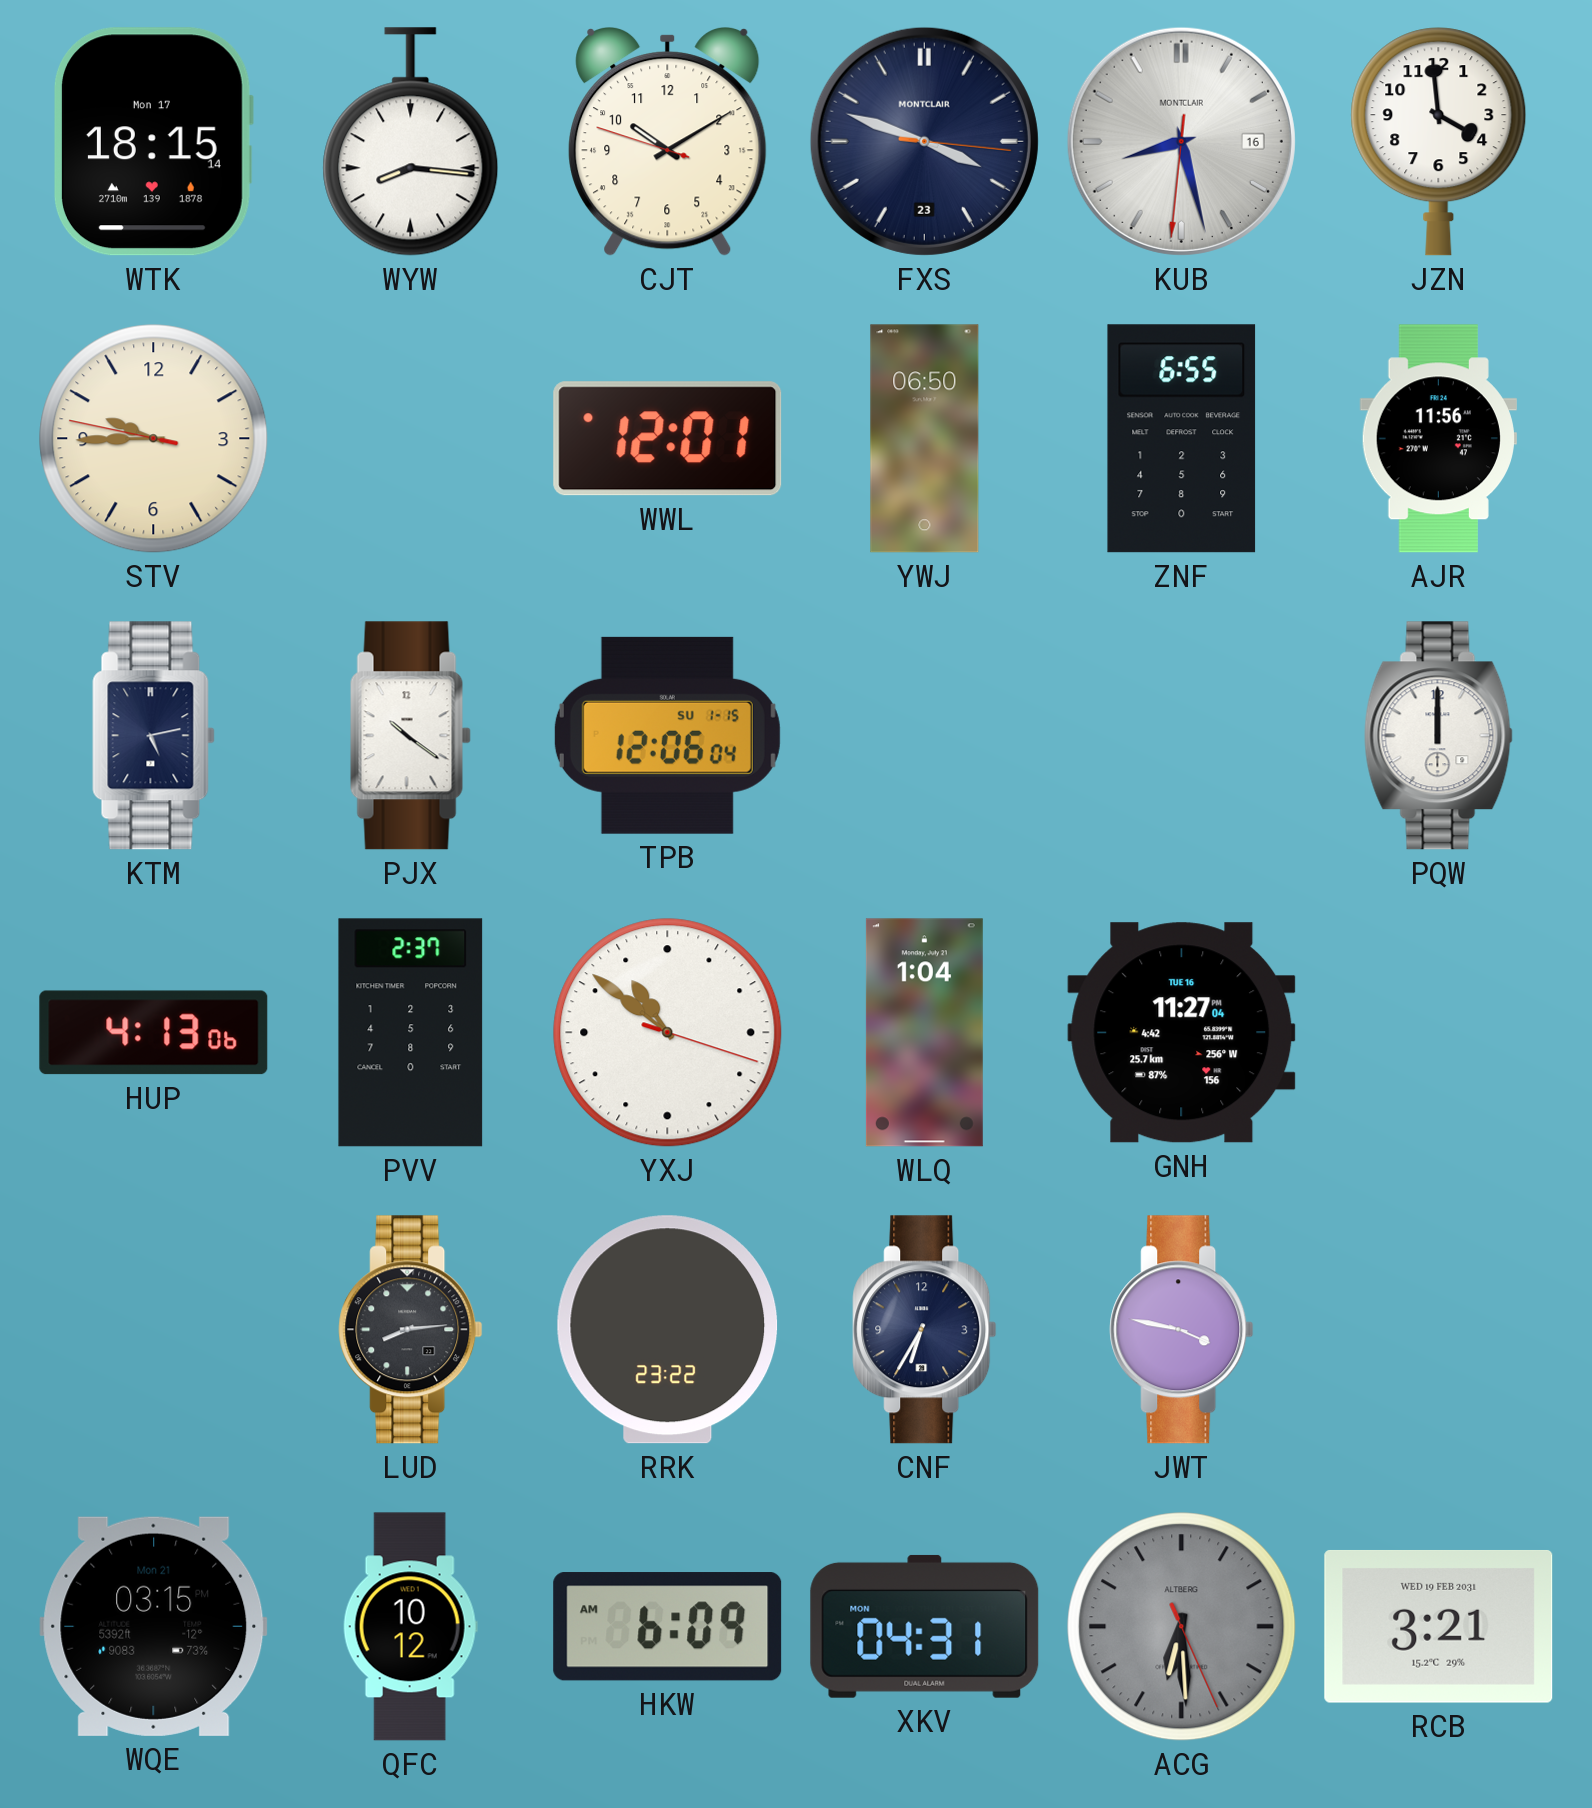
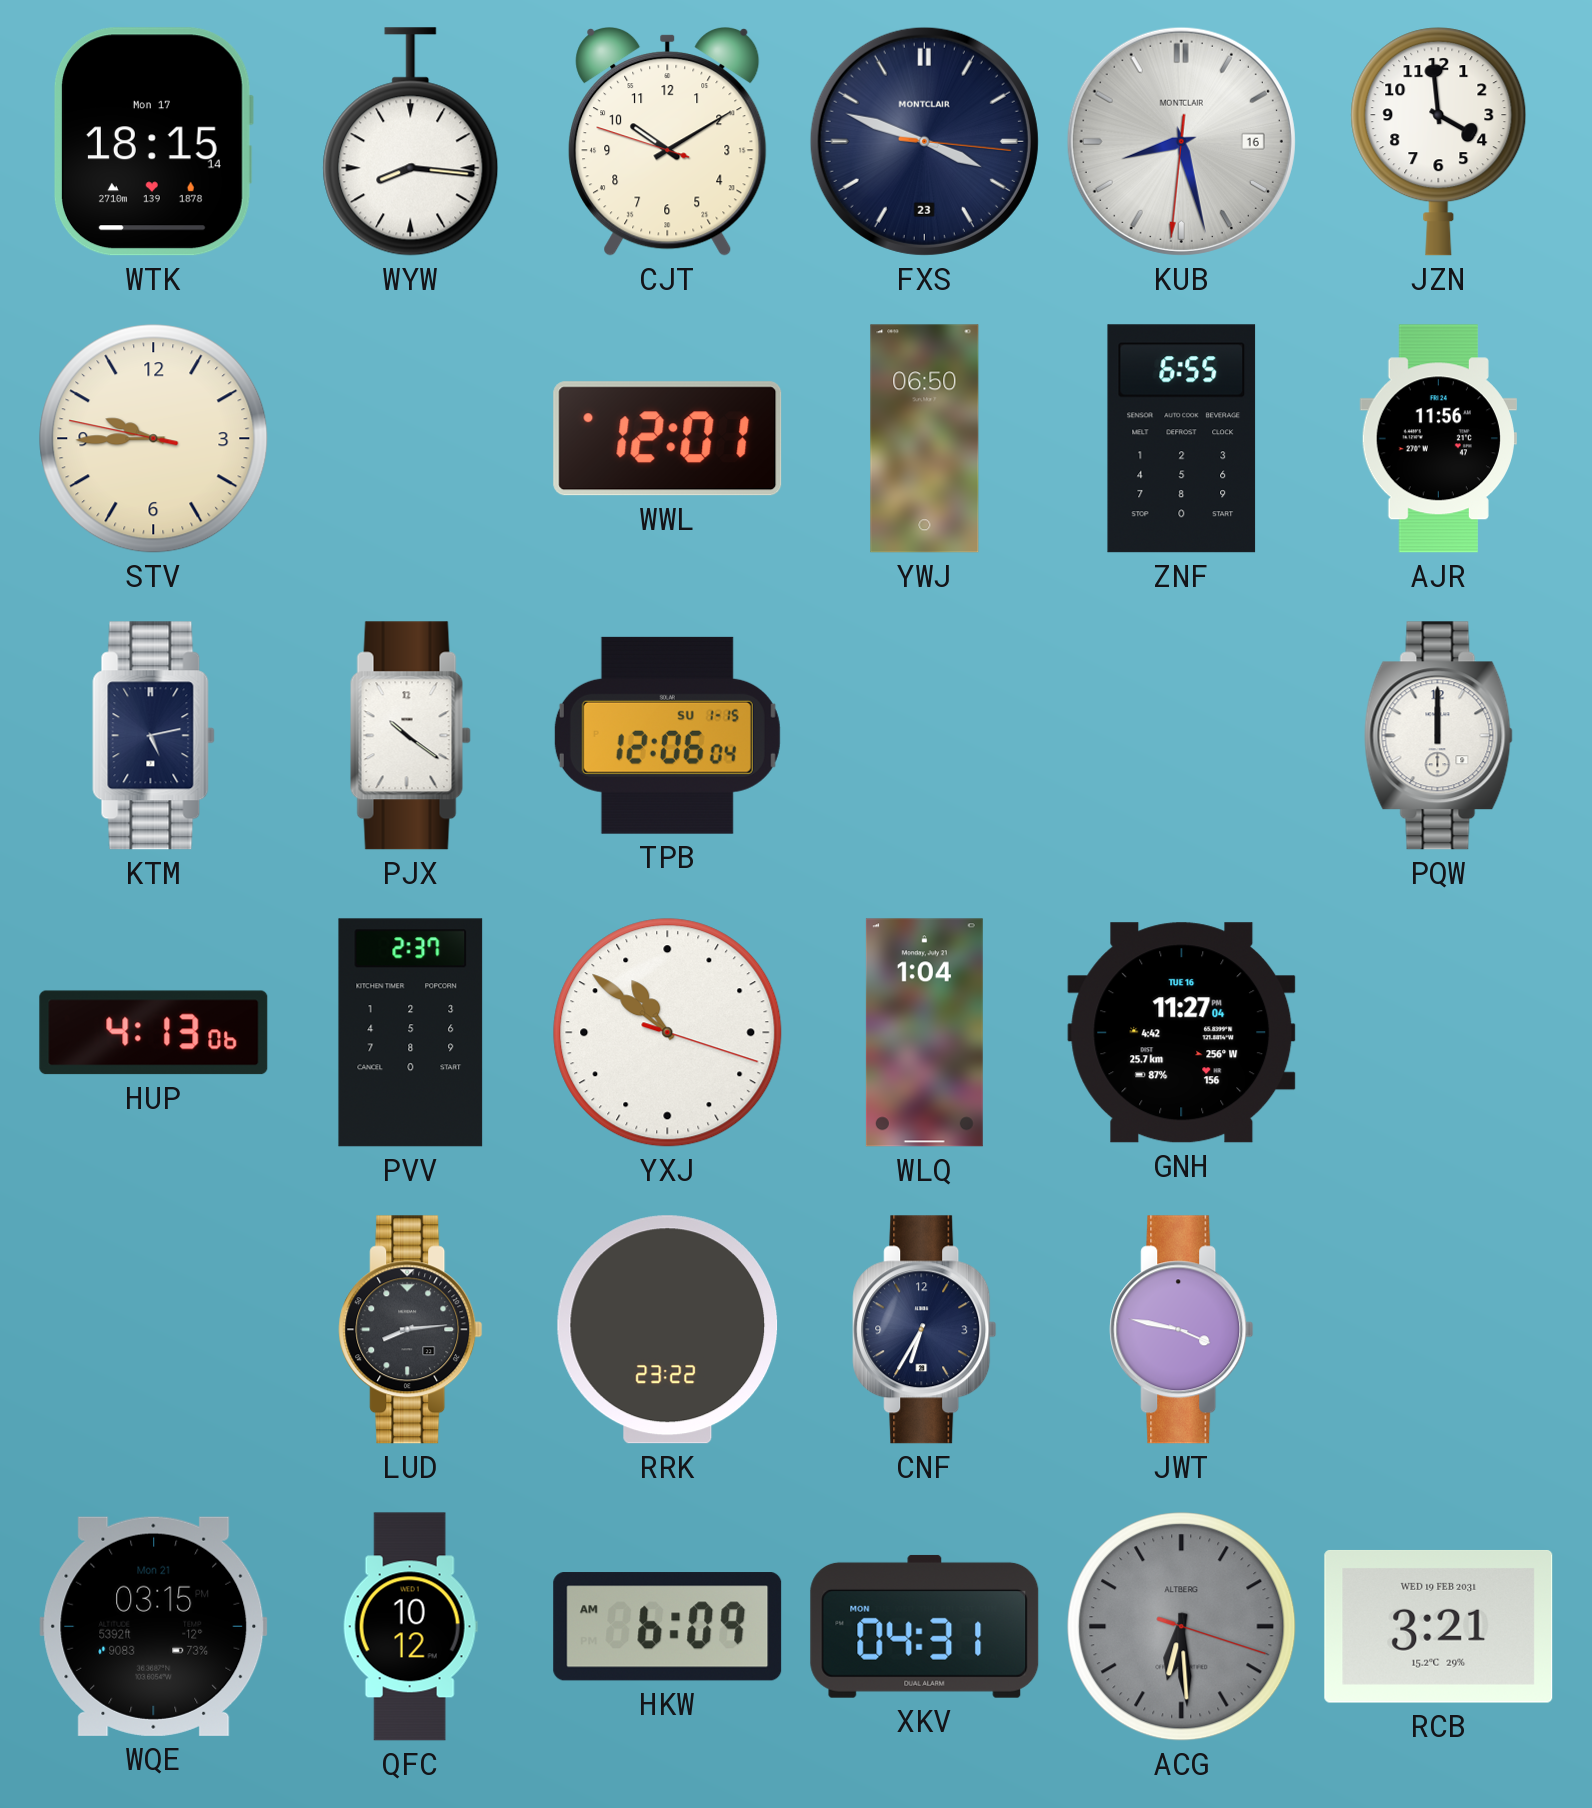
ACG: 6:29:26 -> 6:29:18
